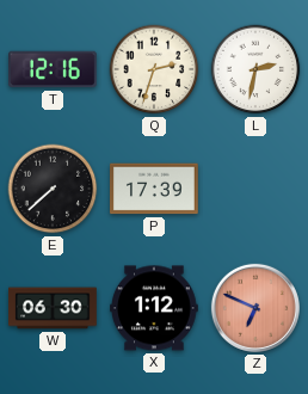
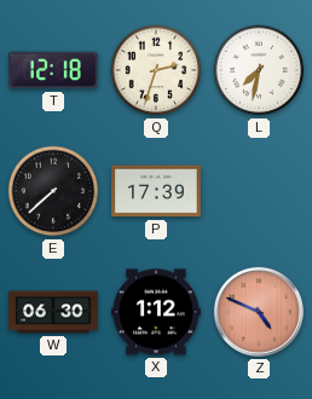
T: 12:16 -> 12:18
L: 2:32 -> 7:32
Z: 6:49 -> 4:49
